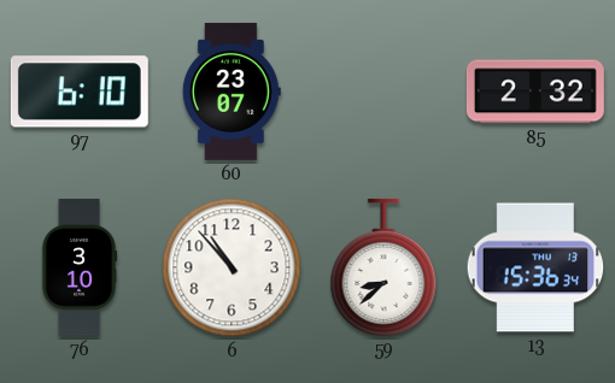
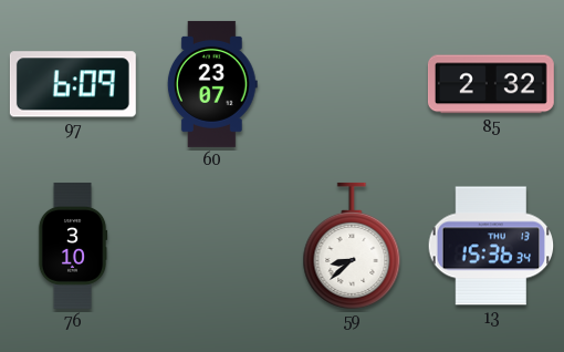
97: 6:10 -> 6:09
6: 10:53 -> none
